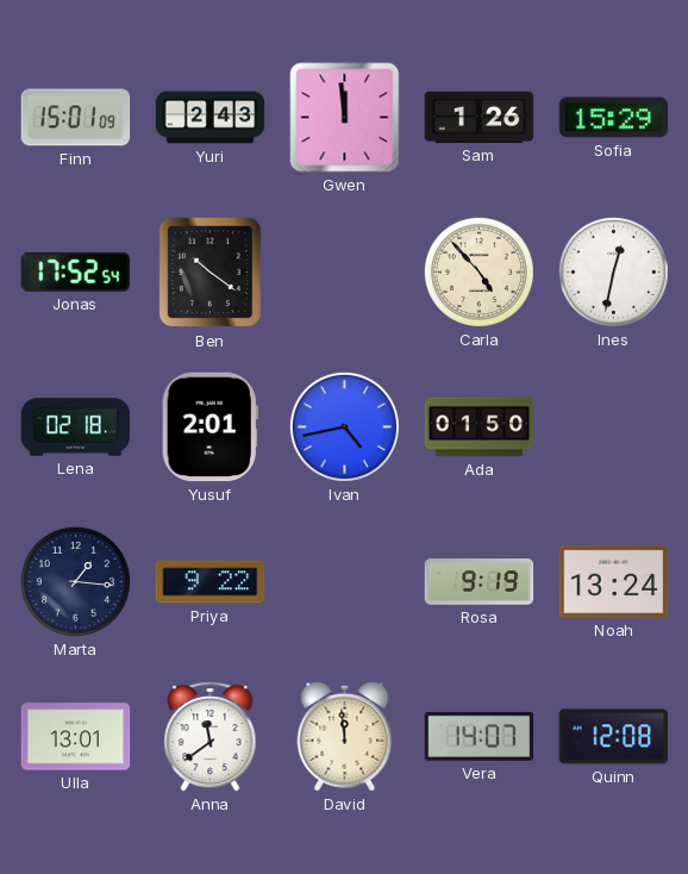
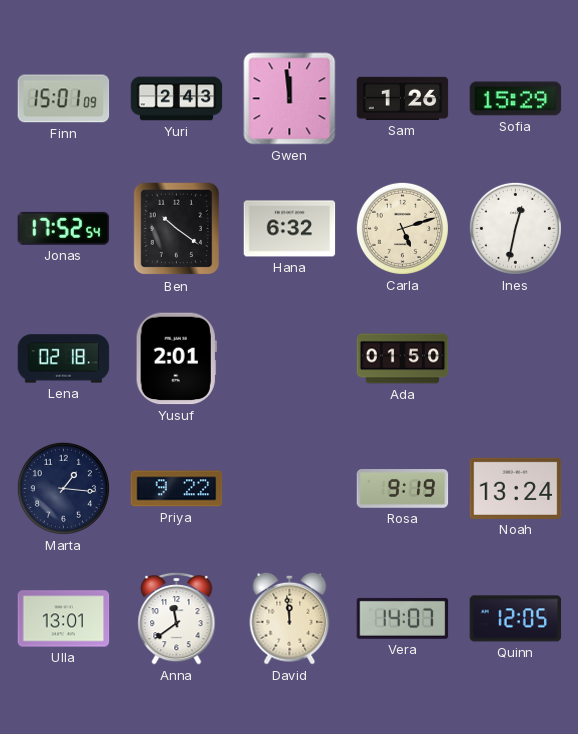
Hana: none -> 6:32
Carla: 4:53 -> 5:12
Ivan: 4:43 -> none
Quinn: 12:08 -> 12:05
